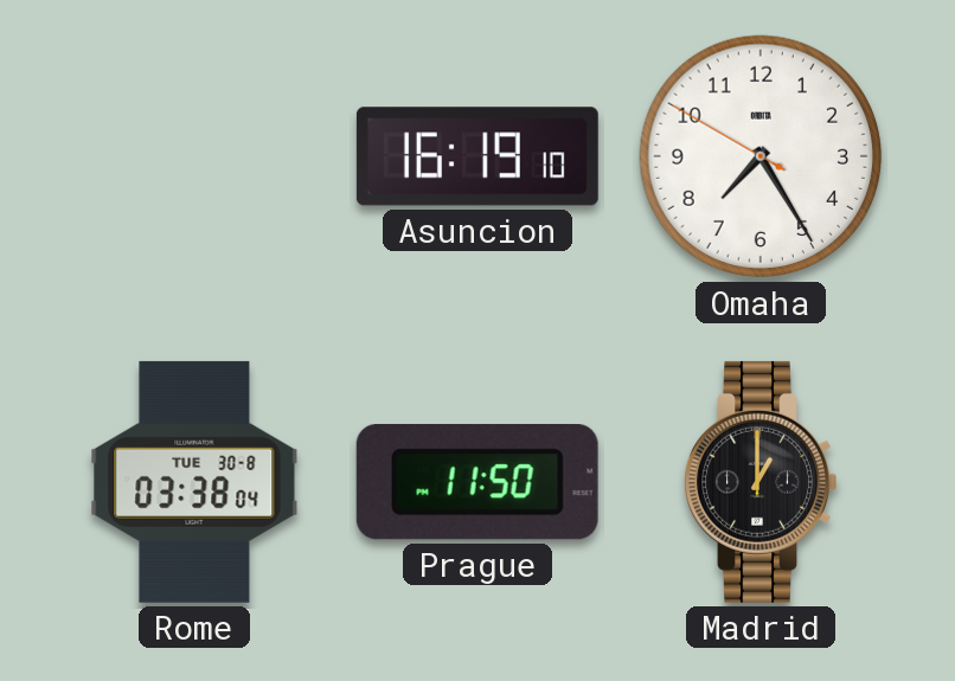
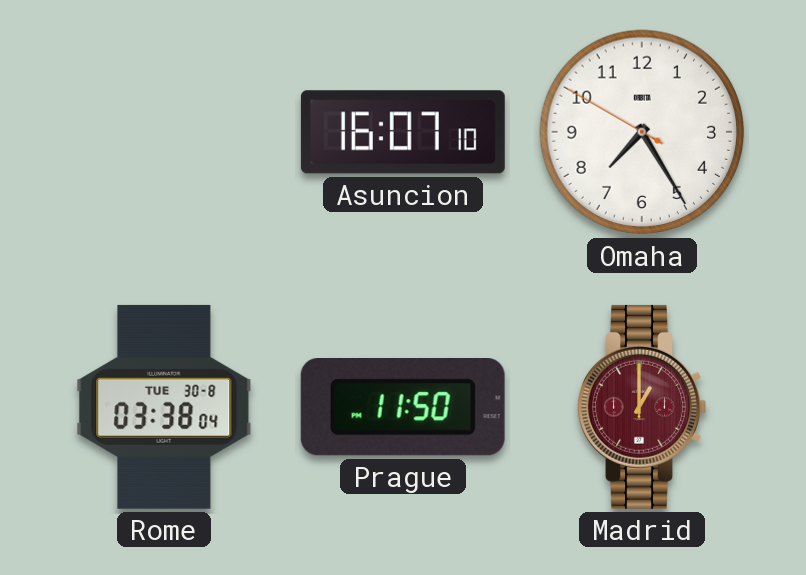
Asuncion: 16:19 -> 16:07
Madrid dial: black -> burgundy
